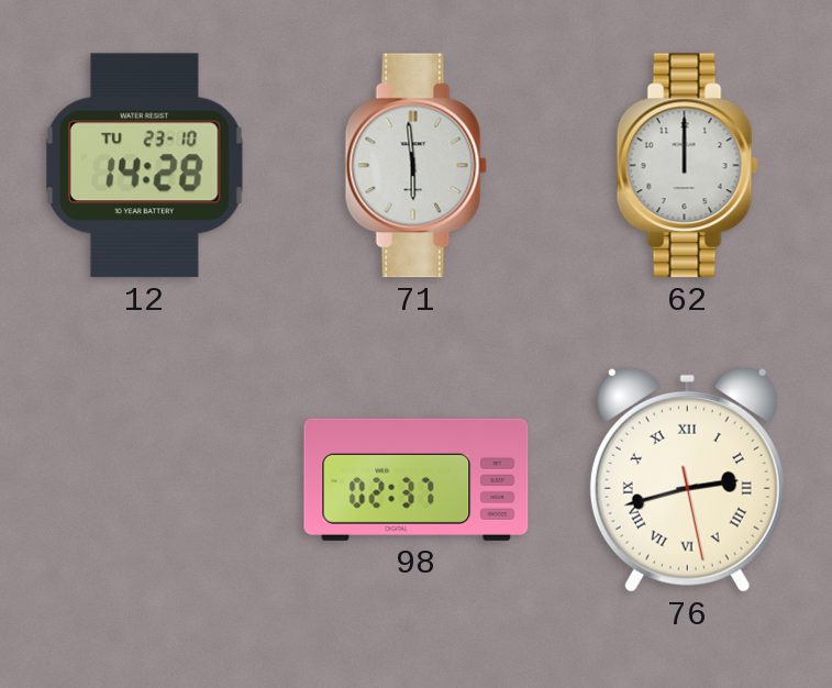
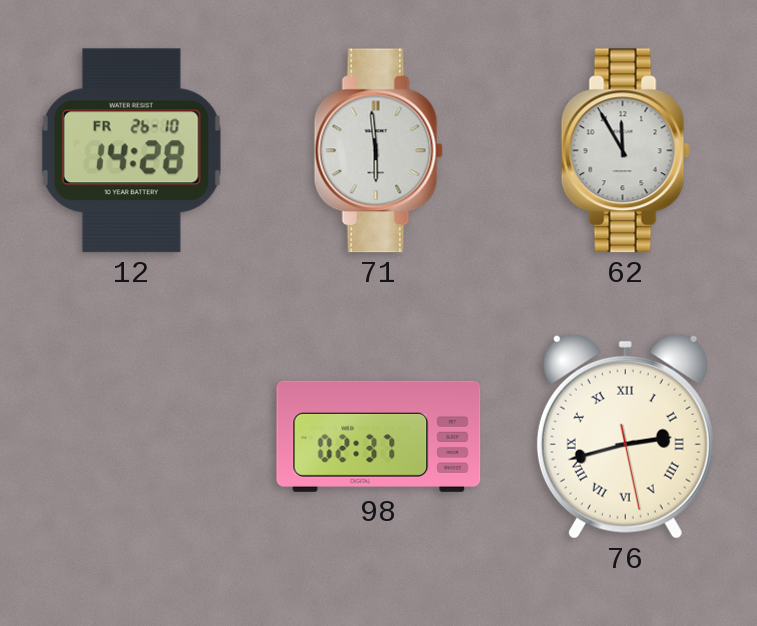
12 date: TU 23-10 -> FR 26-10
62: 12:00 -> 11:55
